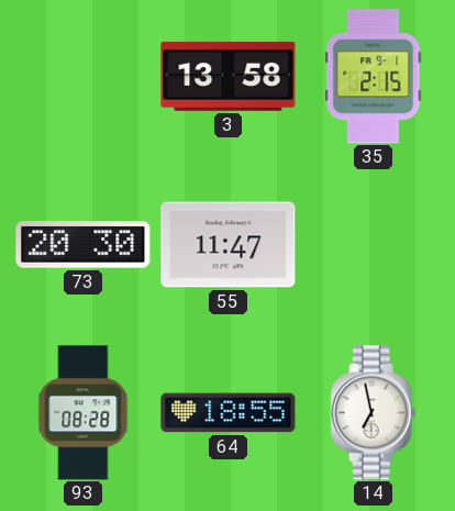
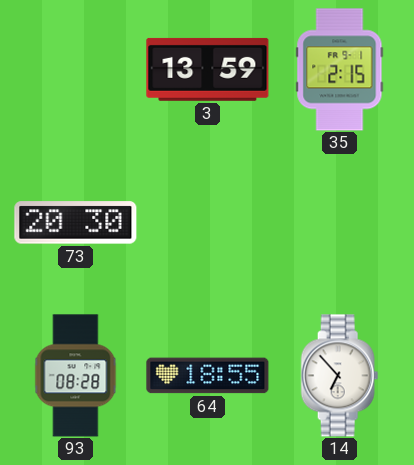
3: 13:58 -> 13:59
55: 11:47 -> none
14: 6:58 -> 6:53
